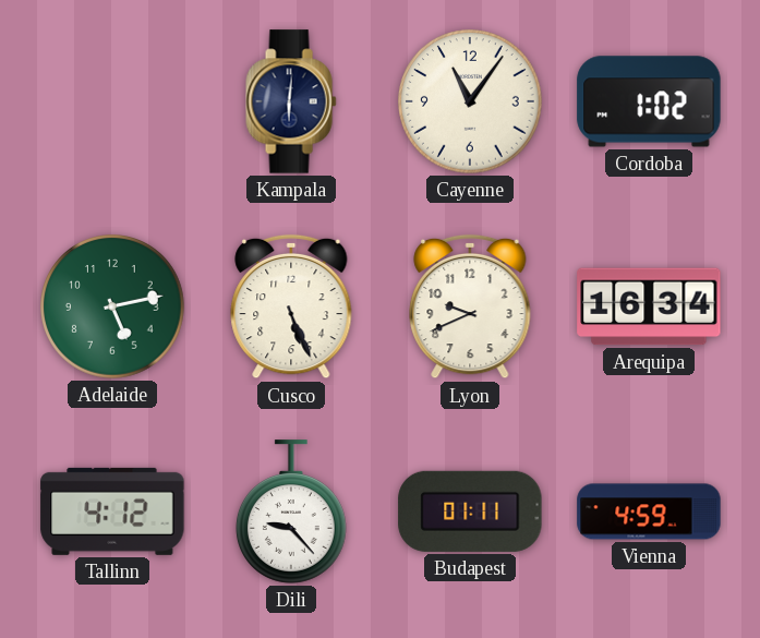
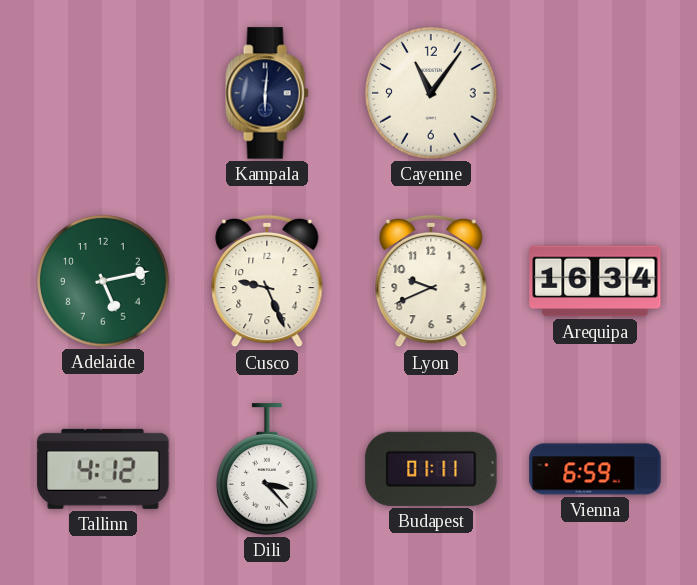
Cordoba: 1:02 -> none
Cusco: 5:26 -> 9:26
Dili: 9:23 -> 3:23
Vienna: 4:59 -> 6:59
